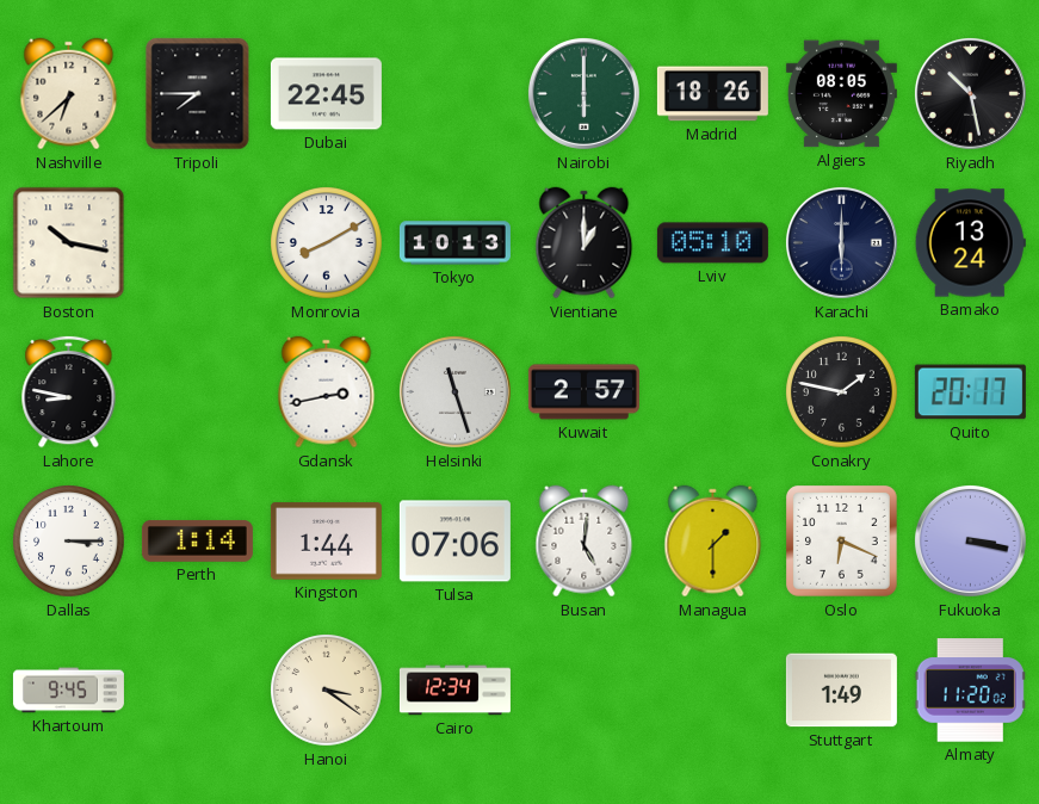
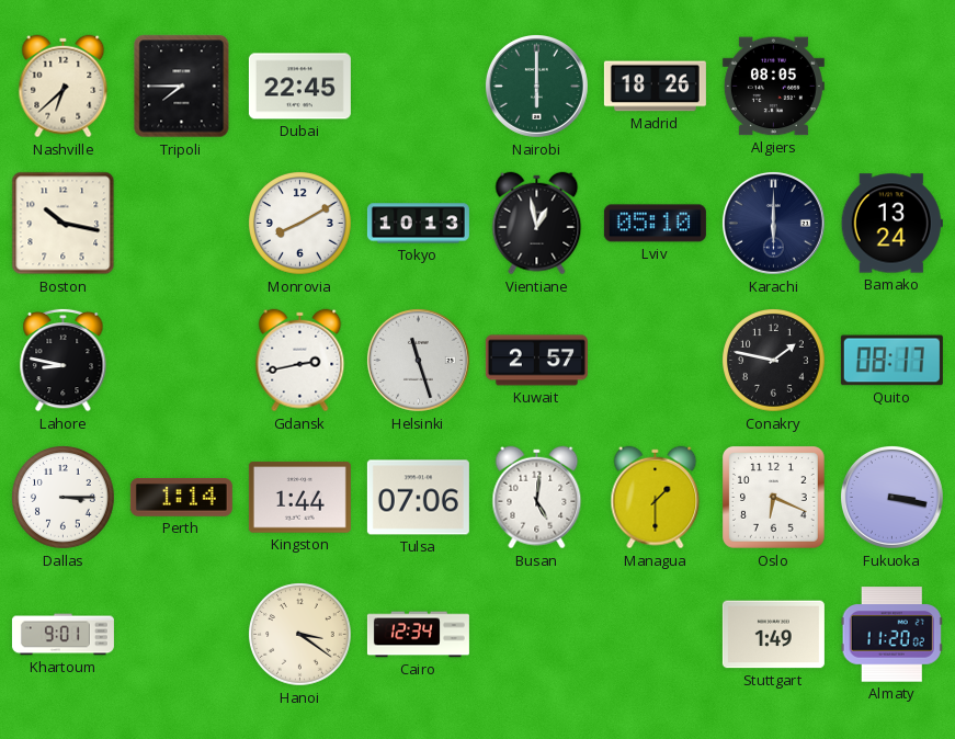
Riyadh: 10:28 -> none
Vientiane: 1:00 -> 12:58
Quito: 20:17 -> 08:17
Khartoum: 9:45 -> 9:01
